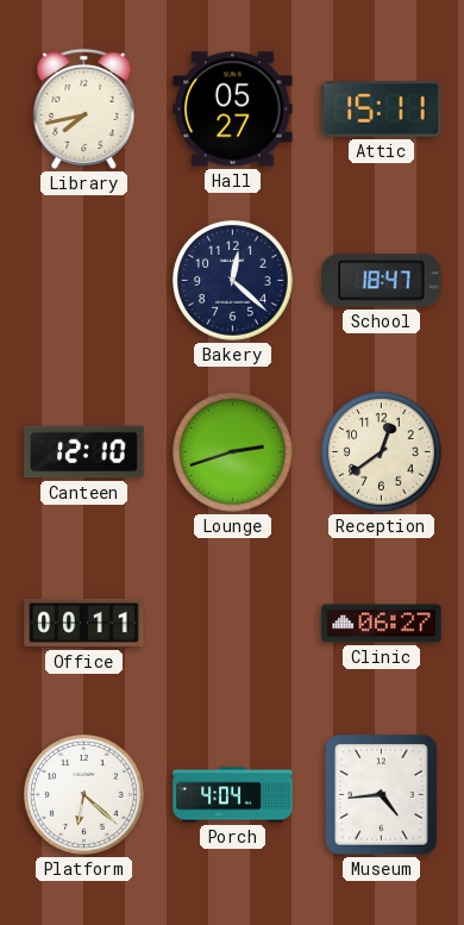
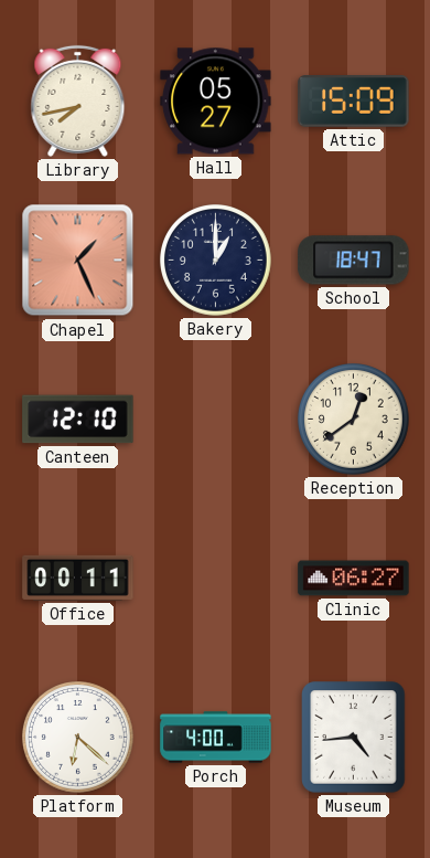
Attic: 15:11 -> 15:09
Chapel: none -> 1:26
Bakery: 12:22 -> 1:00
Lounge: 2:42 -> none
Porch: 4:04 -> 4:00
